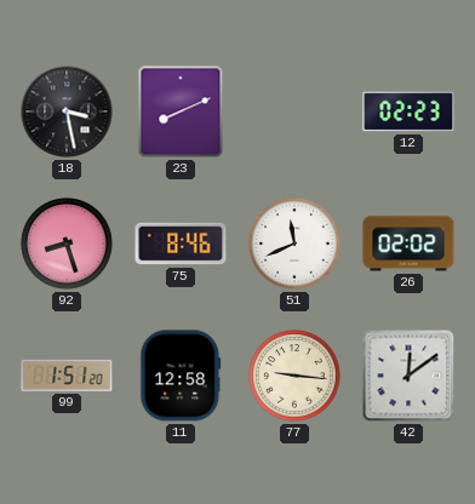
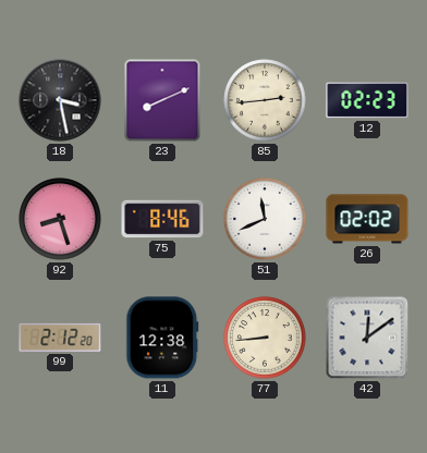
85: none -> 2:44
99: 1:51 -> 2:12
11: 12:58 -> 12:38
77: 9:16 -> 8:44
